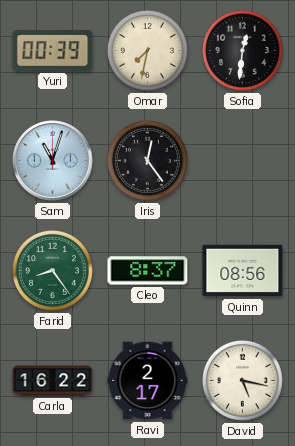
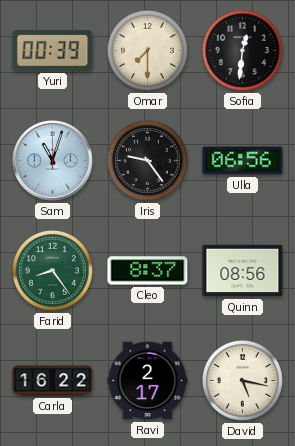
Omar: 7:32 -> 7:30
Iris: 12:24 -> 9:24
Ulla: none -> 06:56
